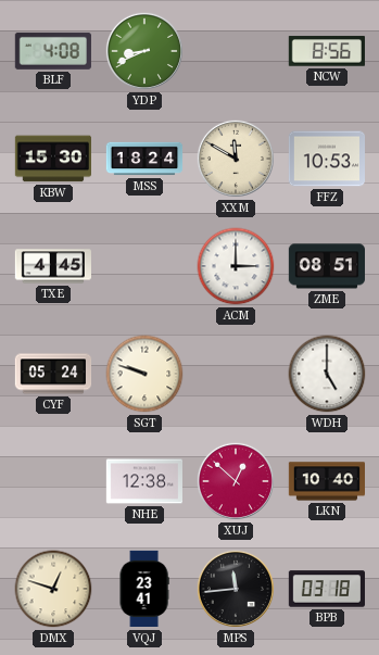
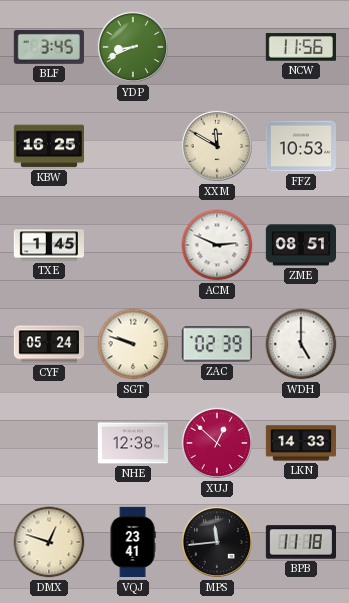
BLF: 4:08 -> 3:45
NCW: 8:56 -> 11:56
KBW: 15:30 -> 16:25
MSS: 18:24 -> none
TXE: 4:45 -> 1:45
ACM: 3:00 -> 2:49
ZAC: none -> 02:39
LKN: 10:40 -> 14:33
BPB: 03:18 -> 11:18
